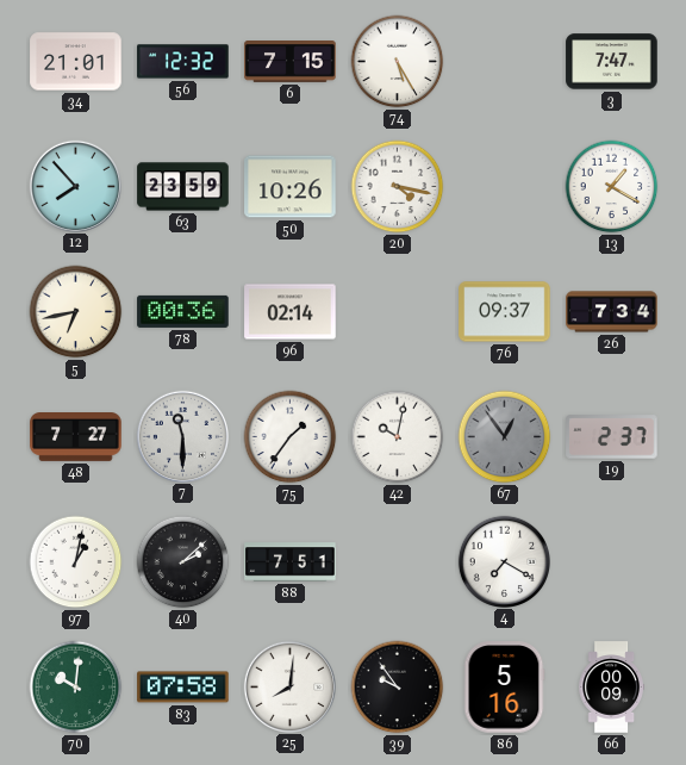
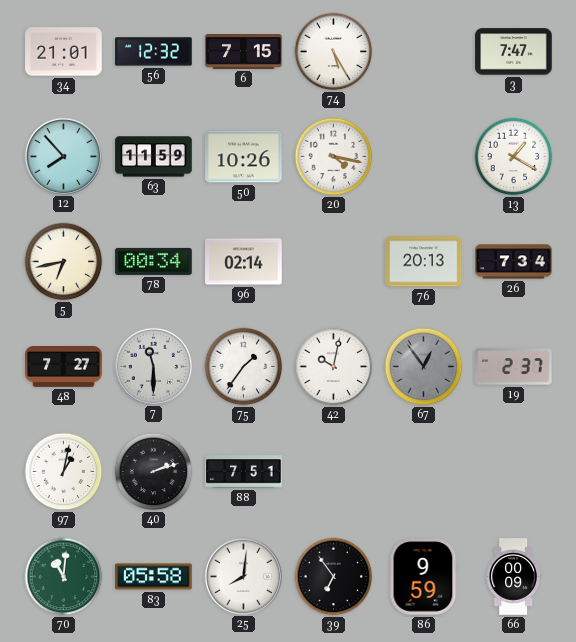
63: 23:59 -> 11:59
78: 00:36 -> 00:34
76: 09:37 -> 20:13
40: 2:08 -> 2:12
4: 7:20 -> none
70: 10:01 -> 11:01
83: 07:58 -> 05:58
39: 9:54 -> 6:54
86: 5:16 -> 9:59
